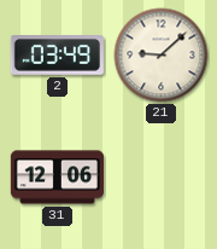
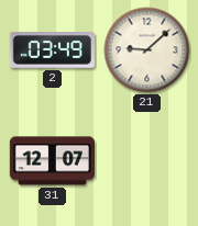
31: 12:06 -> 12:07
